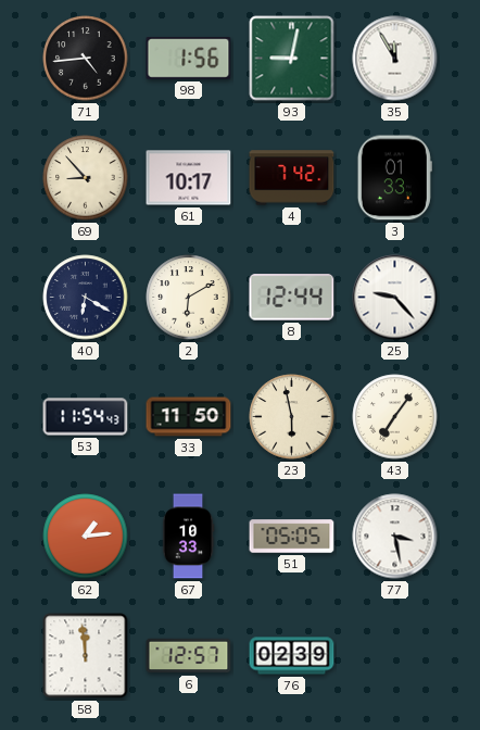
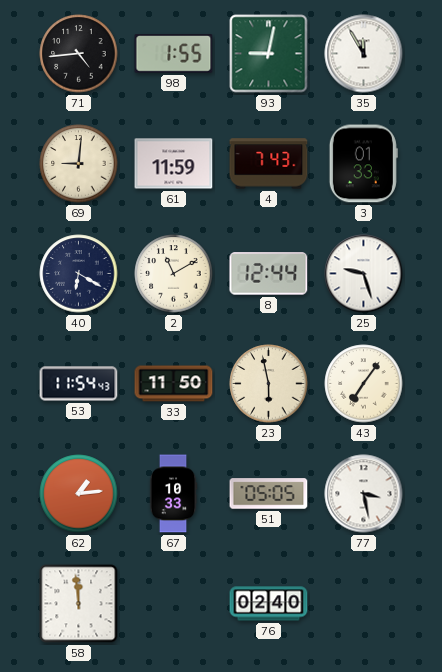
98: 1:56 -> 1:55
69: 8:53 -> 9:01
61: 10:17 -> 11:59
4: 7:42 -> 7:43
2: 6:10 -> 11:10
25: 9:23 -> 9:27
6: 12:57 -> none
76: 02:39 -> 02:40
